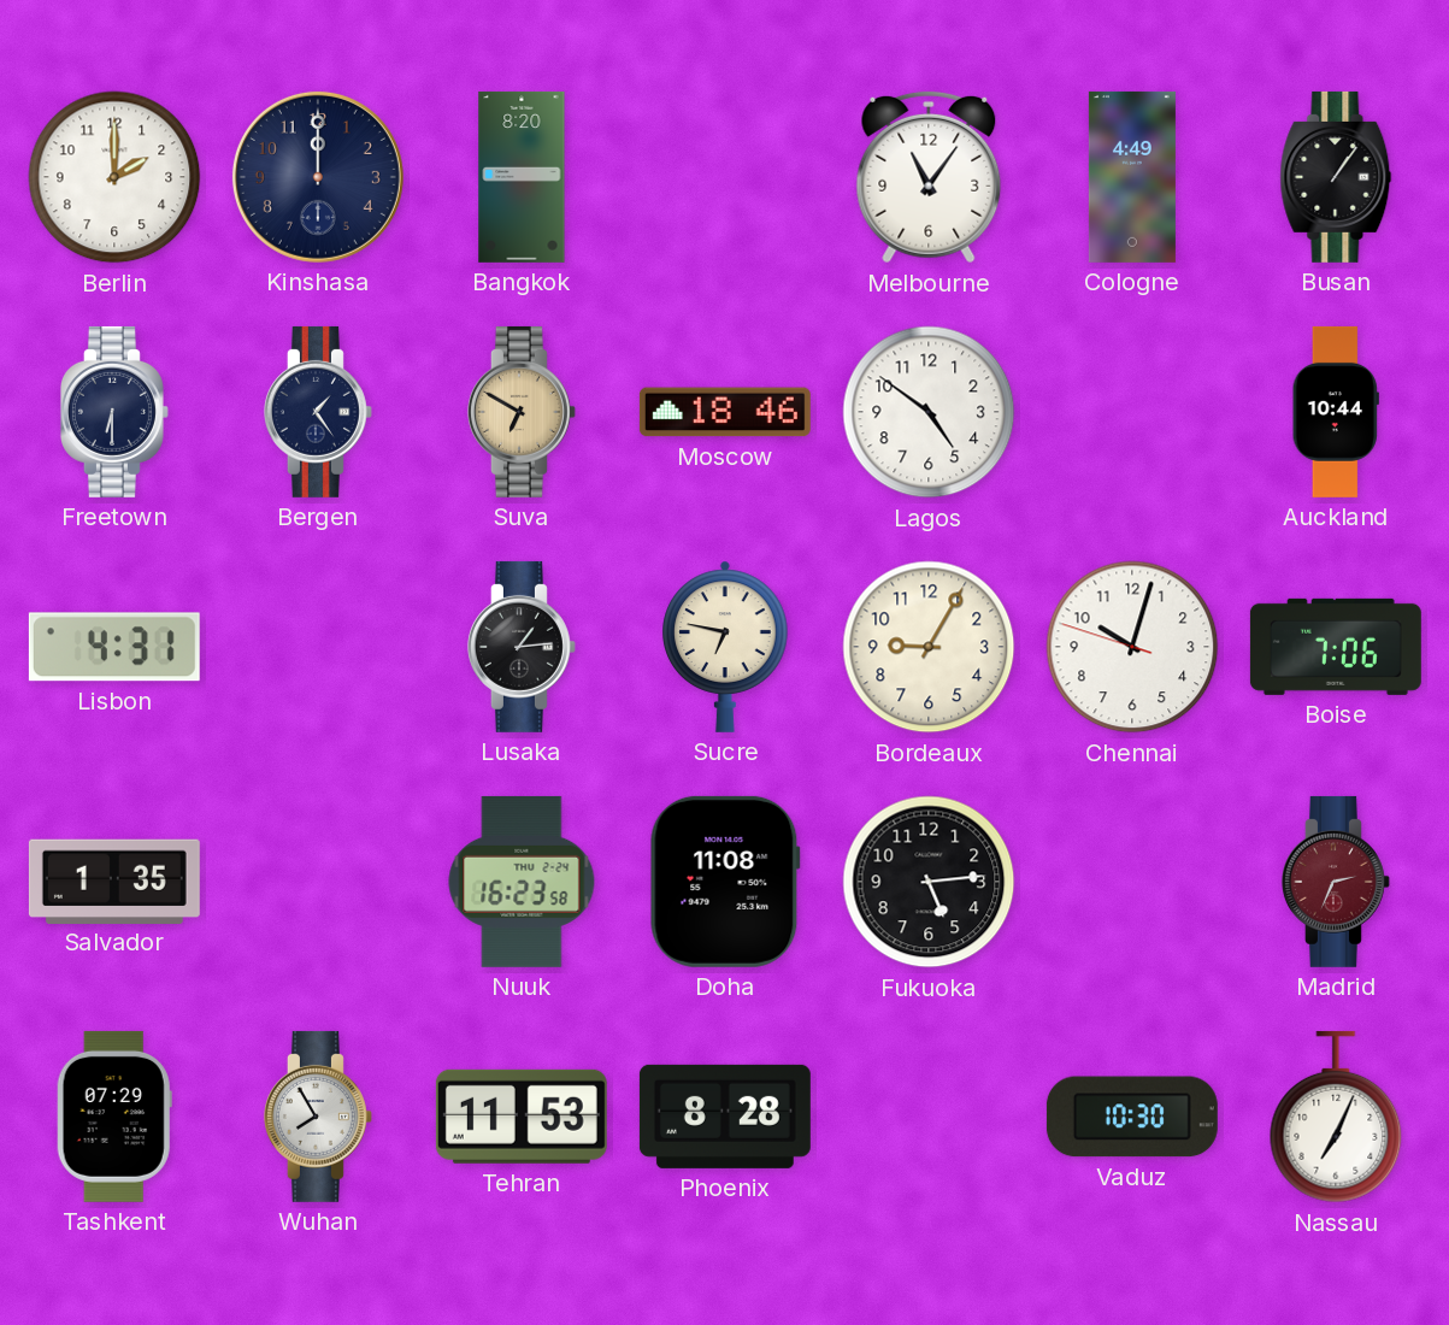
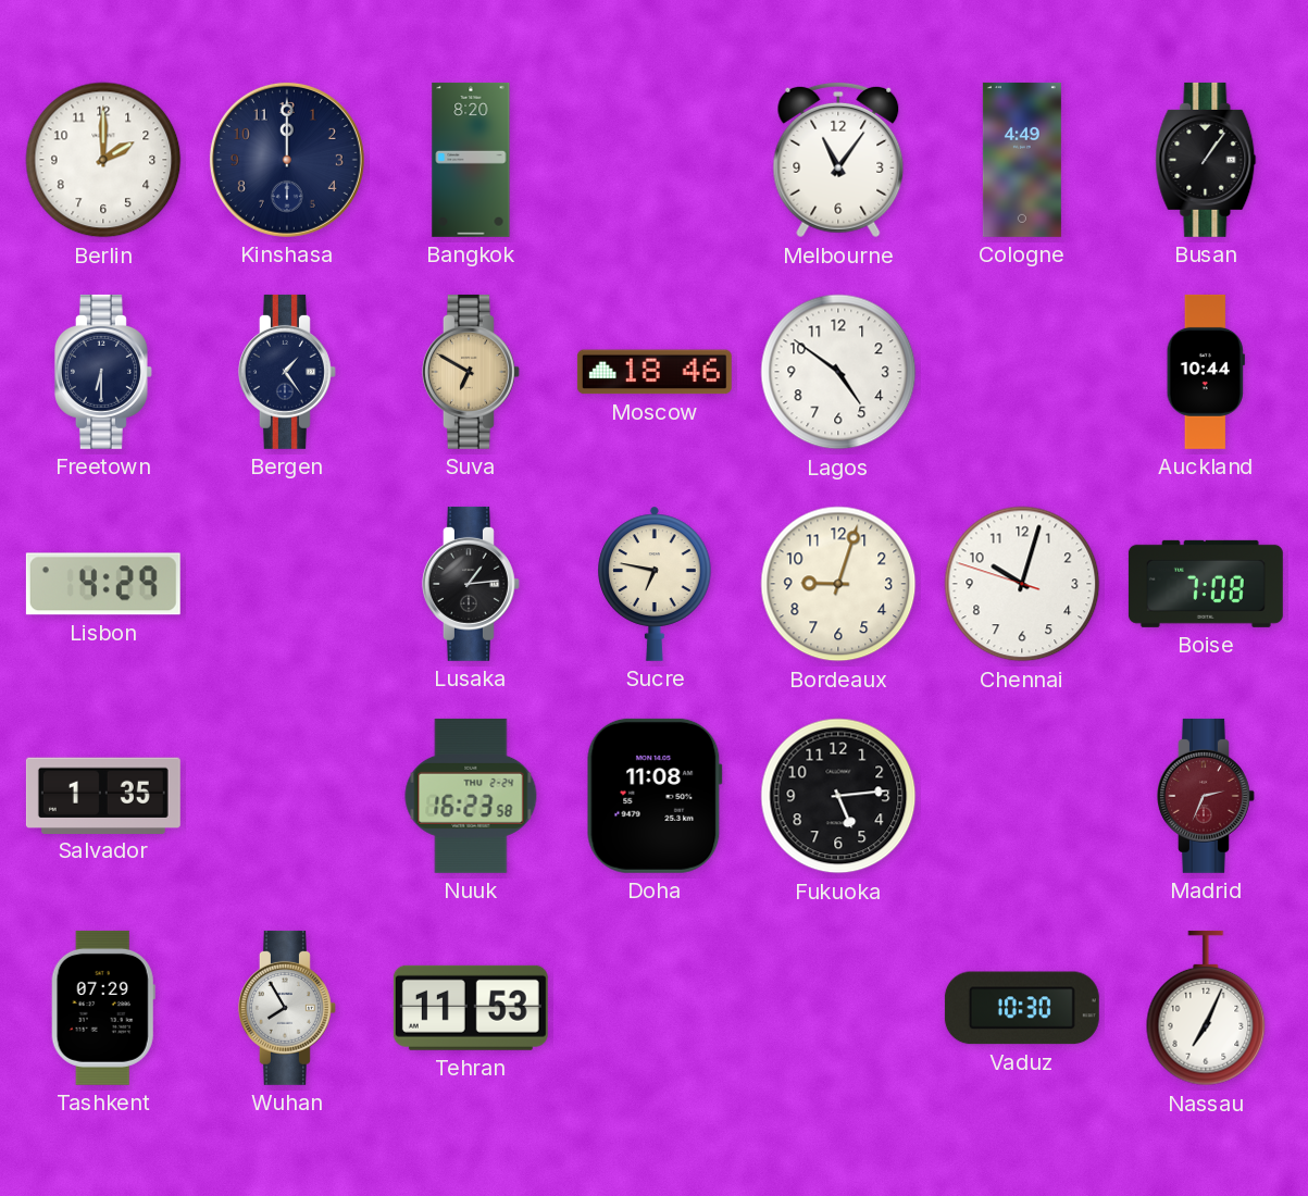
Lisbon: 4:31 -> 4:29
Bordeaux: 9:05 -> 9:03
Boise: 7:06 -> 7:08
Phoenix: 8:28 -> none
